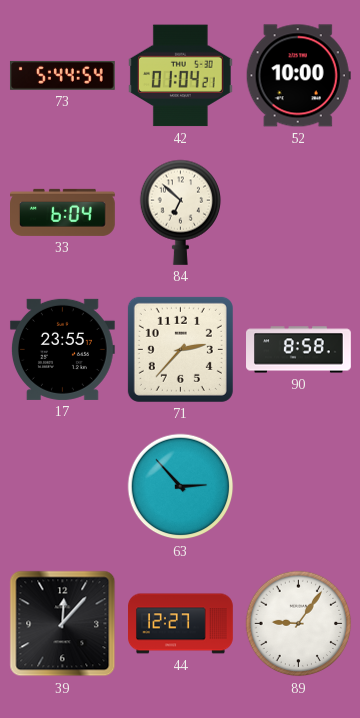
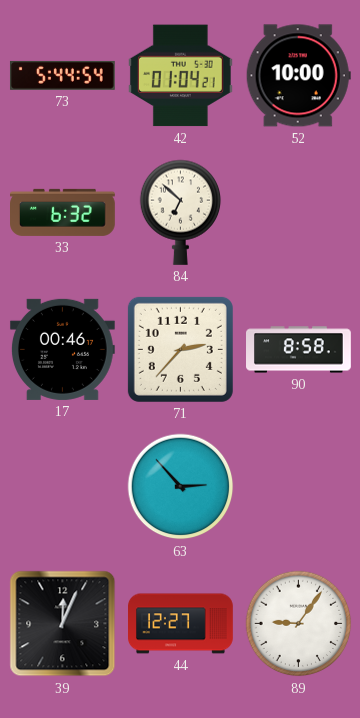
33: 6:04 -> 6:32
17: 23:55 -> 00:46
39: 12:07 -> 12:04
